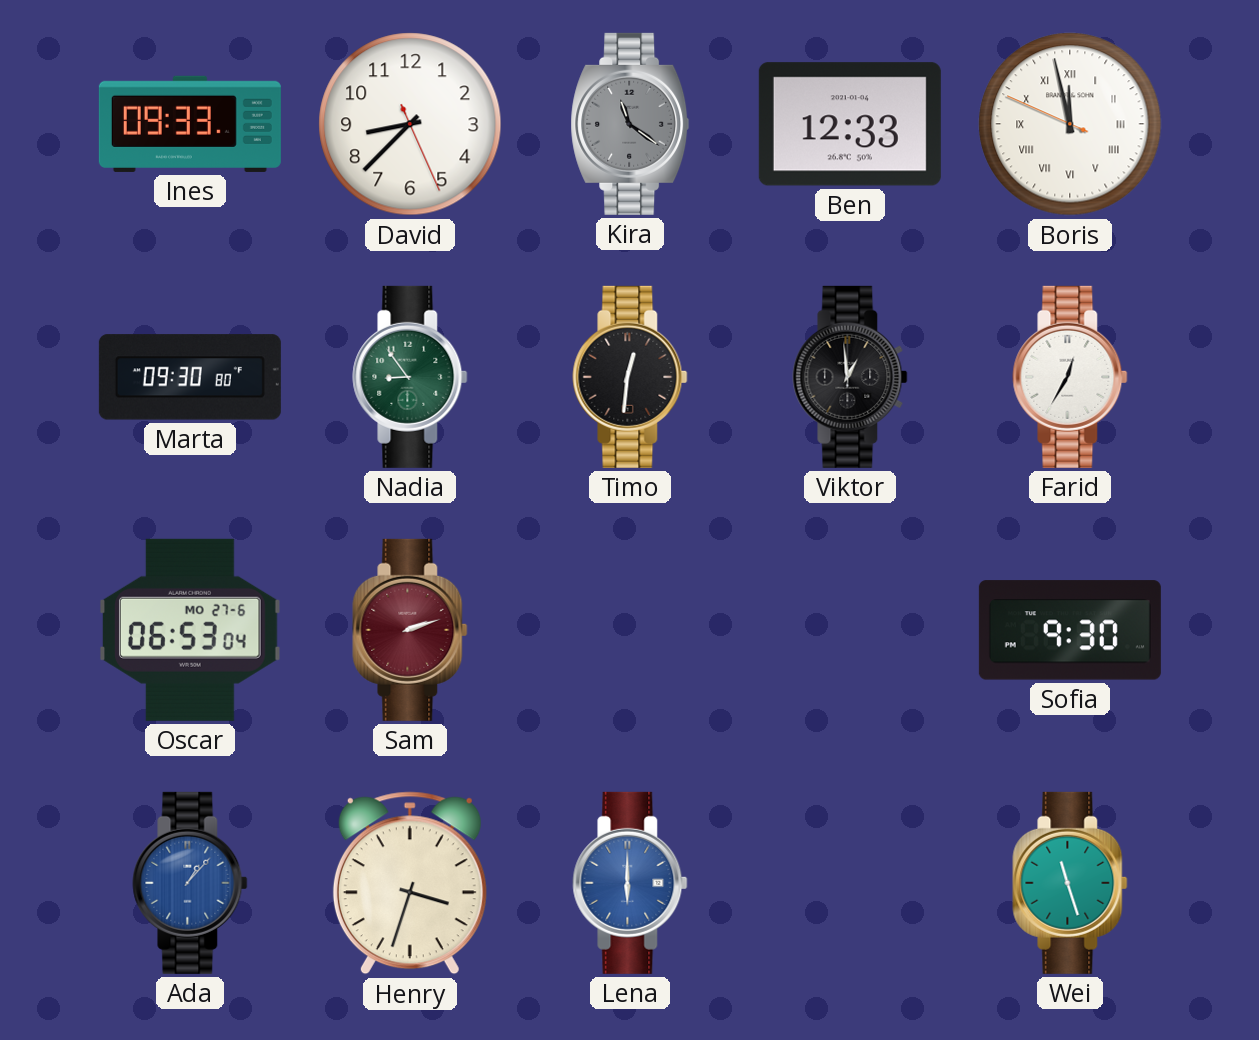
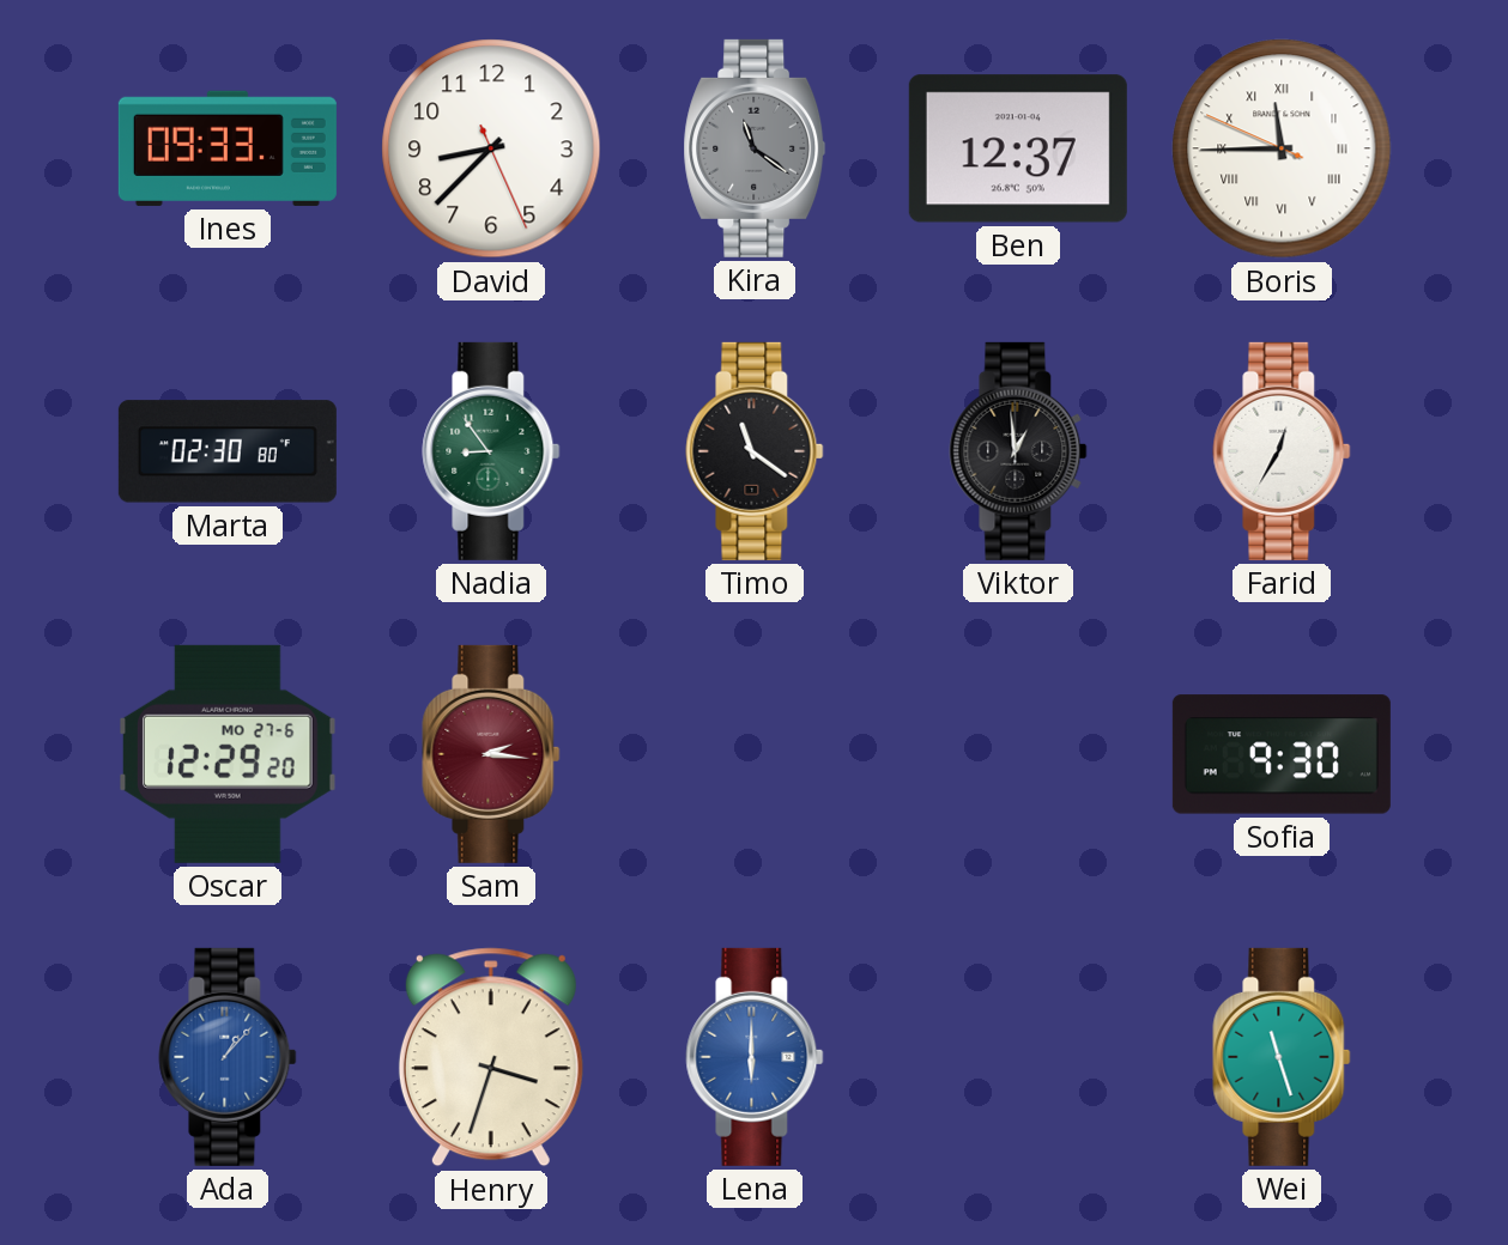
Ben: 12:33 -> 12:37
Boris: 11:57 -> 11:44
Marta: 09:30 -> 02:30
Timo: 12:31 -> 11:21
Oscar: 06:53 -> 12:29
Sam: 2:12 -> 2:16
